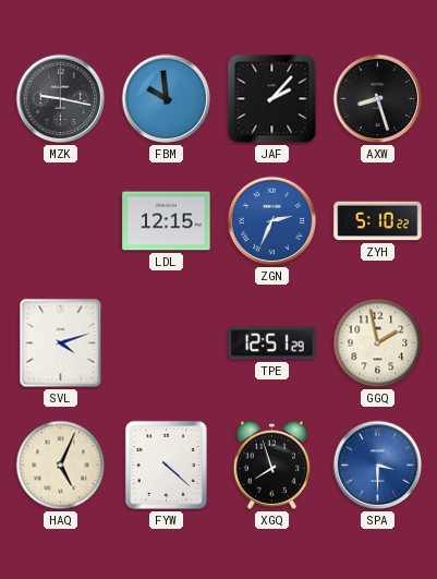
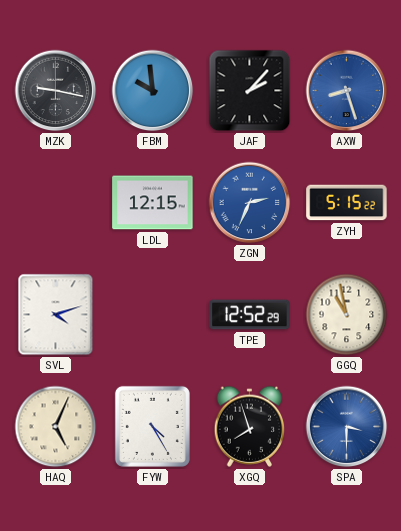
AXW dial: black -> blue
ZYH: 5:10 -> 5:15
TPE: 12:51 -> 12:52
GGQ: 1:58 -> 10:58
FYW: 4:22 -> 4:25
